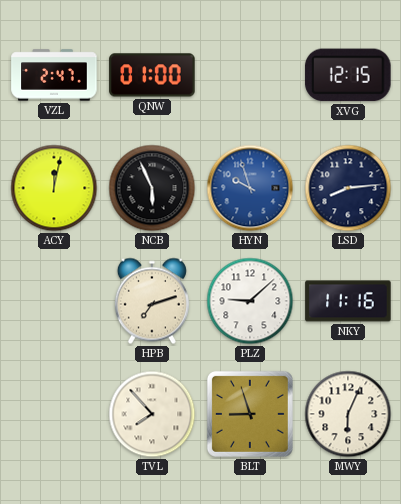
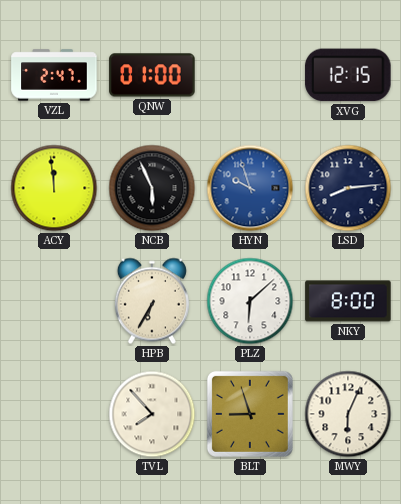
ACY: 12:02 -> 11:59
HPB: 7:12 -> 6:35
PLZ: 9:08 -> 6:08
NKY: 11:16 -> 8:00
